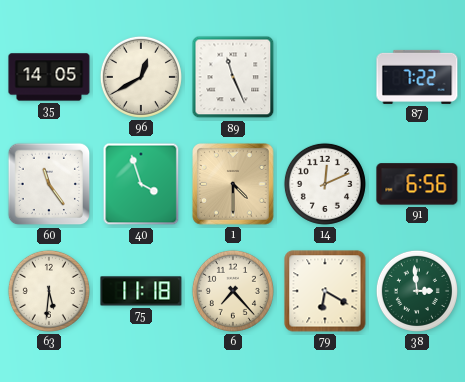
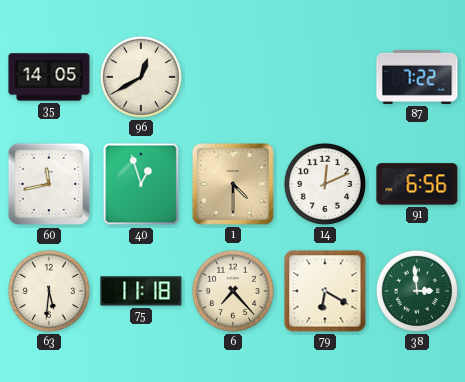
89: 11:26 -> none
60: 11:24 -> 11:43
40: 3:57 -> 12:57
